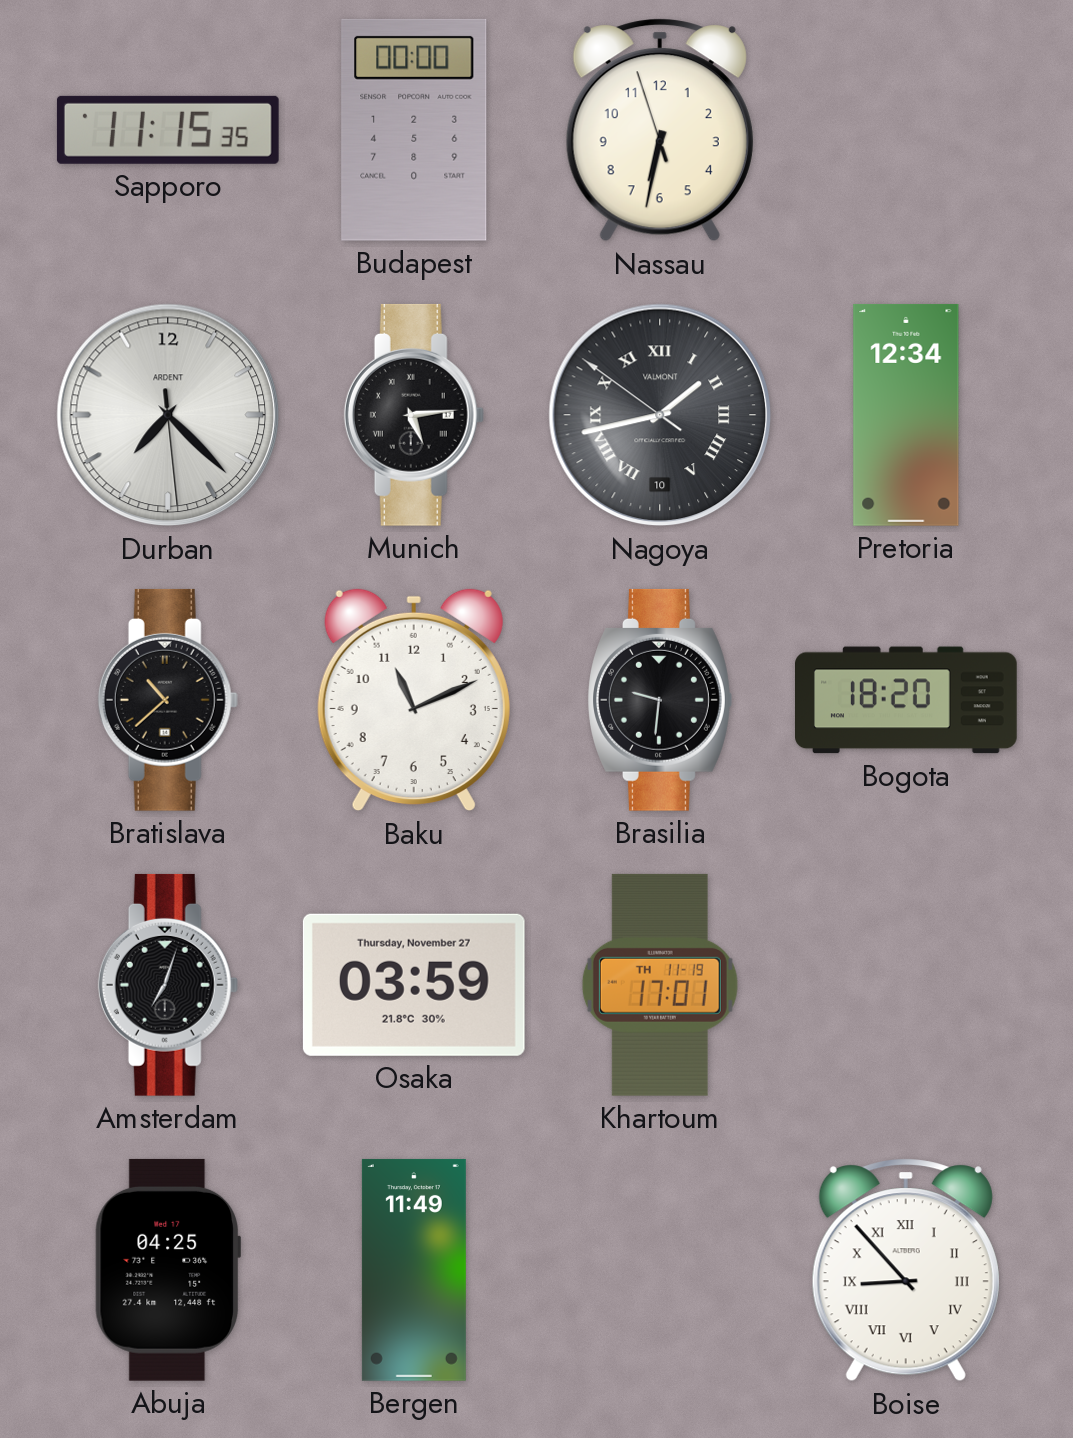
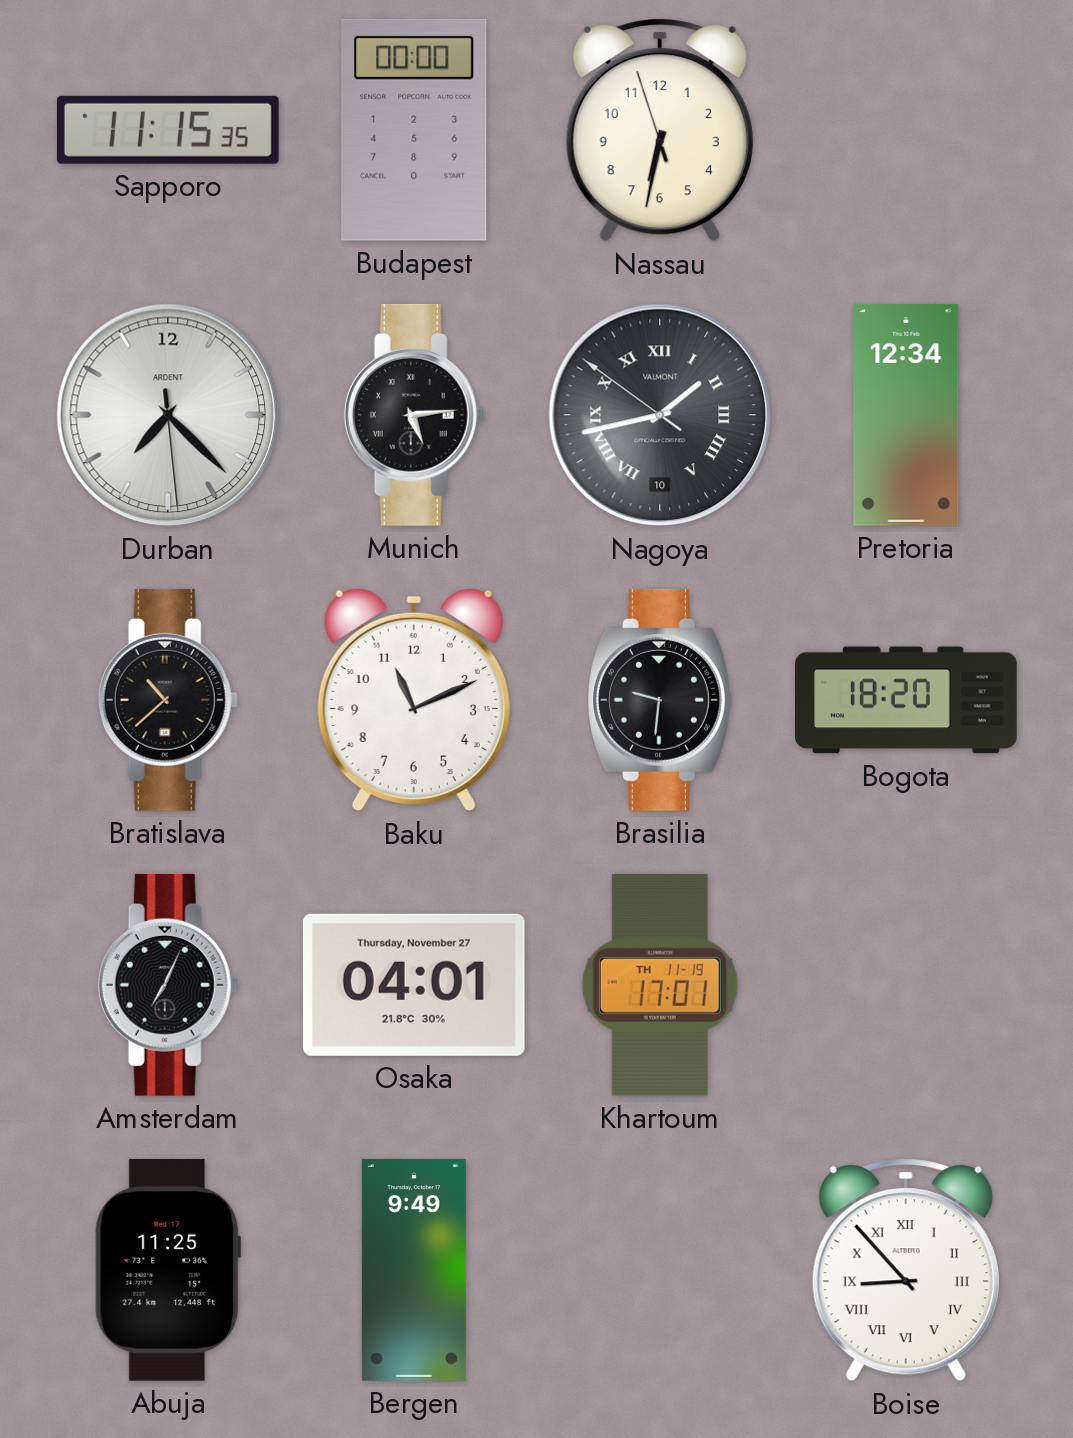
Amsterdam: 7:03 -> 7:04
Osaka: 03:59 -> 04:01
Abuja: 04:25 -> 11:25
Bergen: 11:49 -> 9:49
